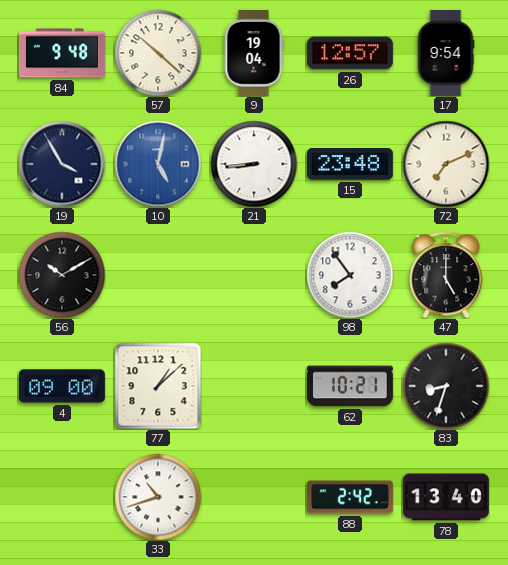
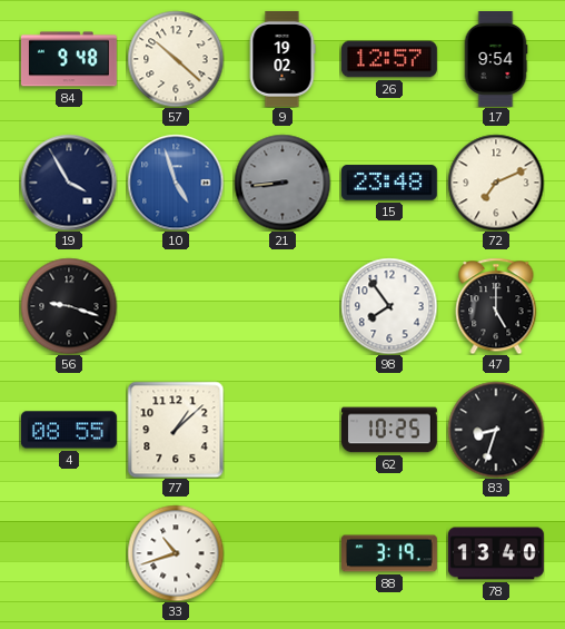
9: 19:04 -> 19:02
10: 5:02 -> 4:57
21 dial: white -> grey
56: 10:10 -> 9:18
4: 09:00 -> 08:55
62: 10:21 -> 10:25
88: 2:42 -> 3:19
